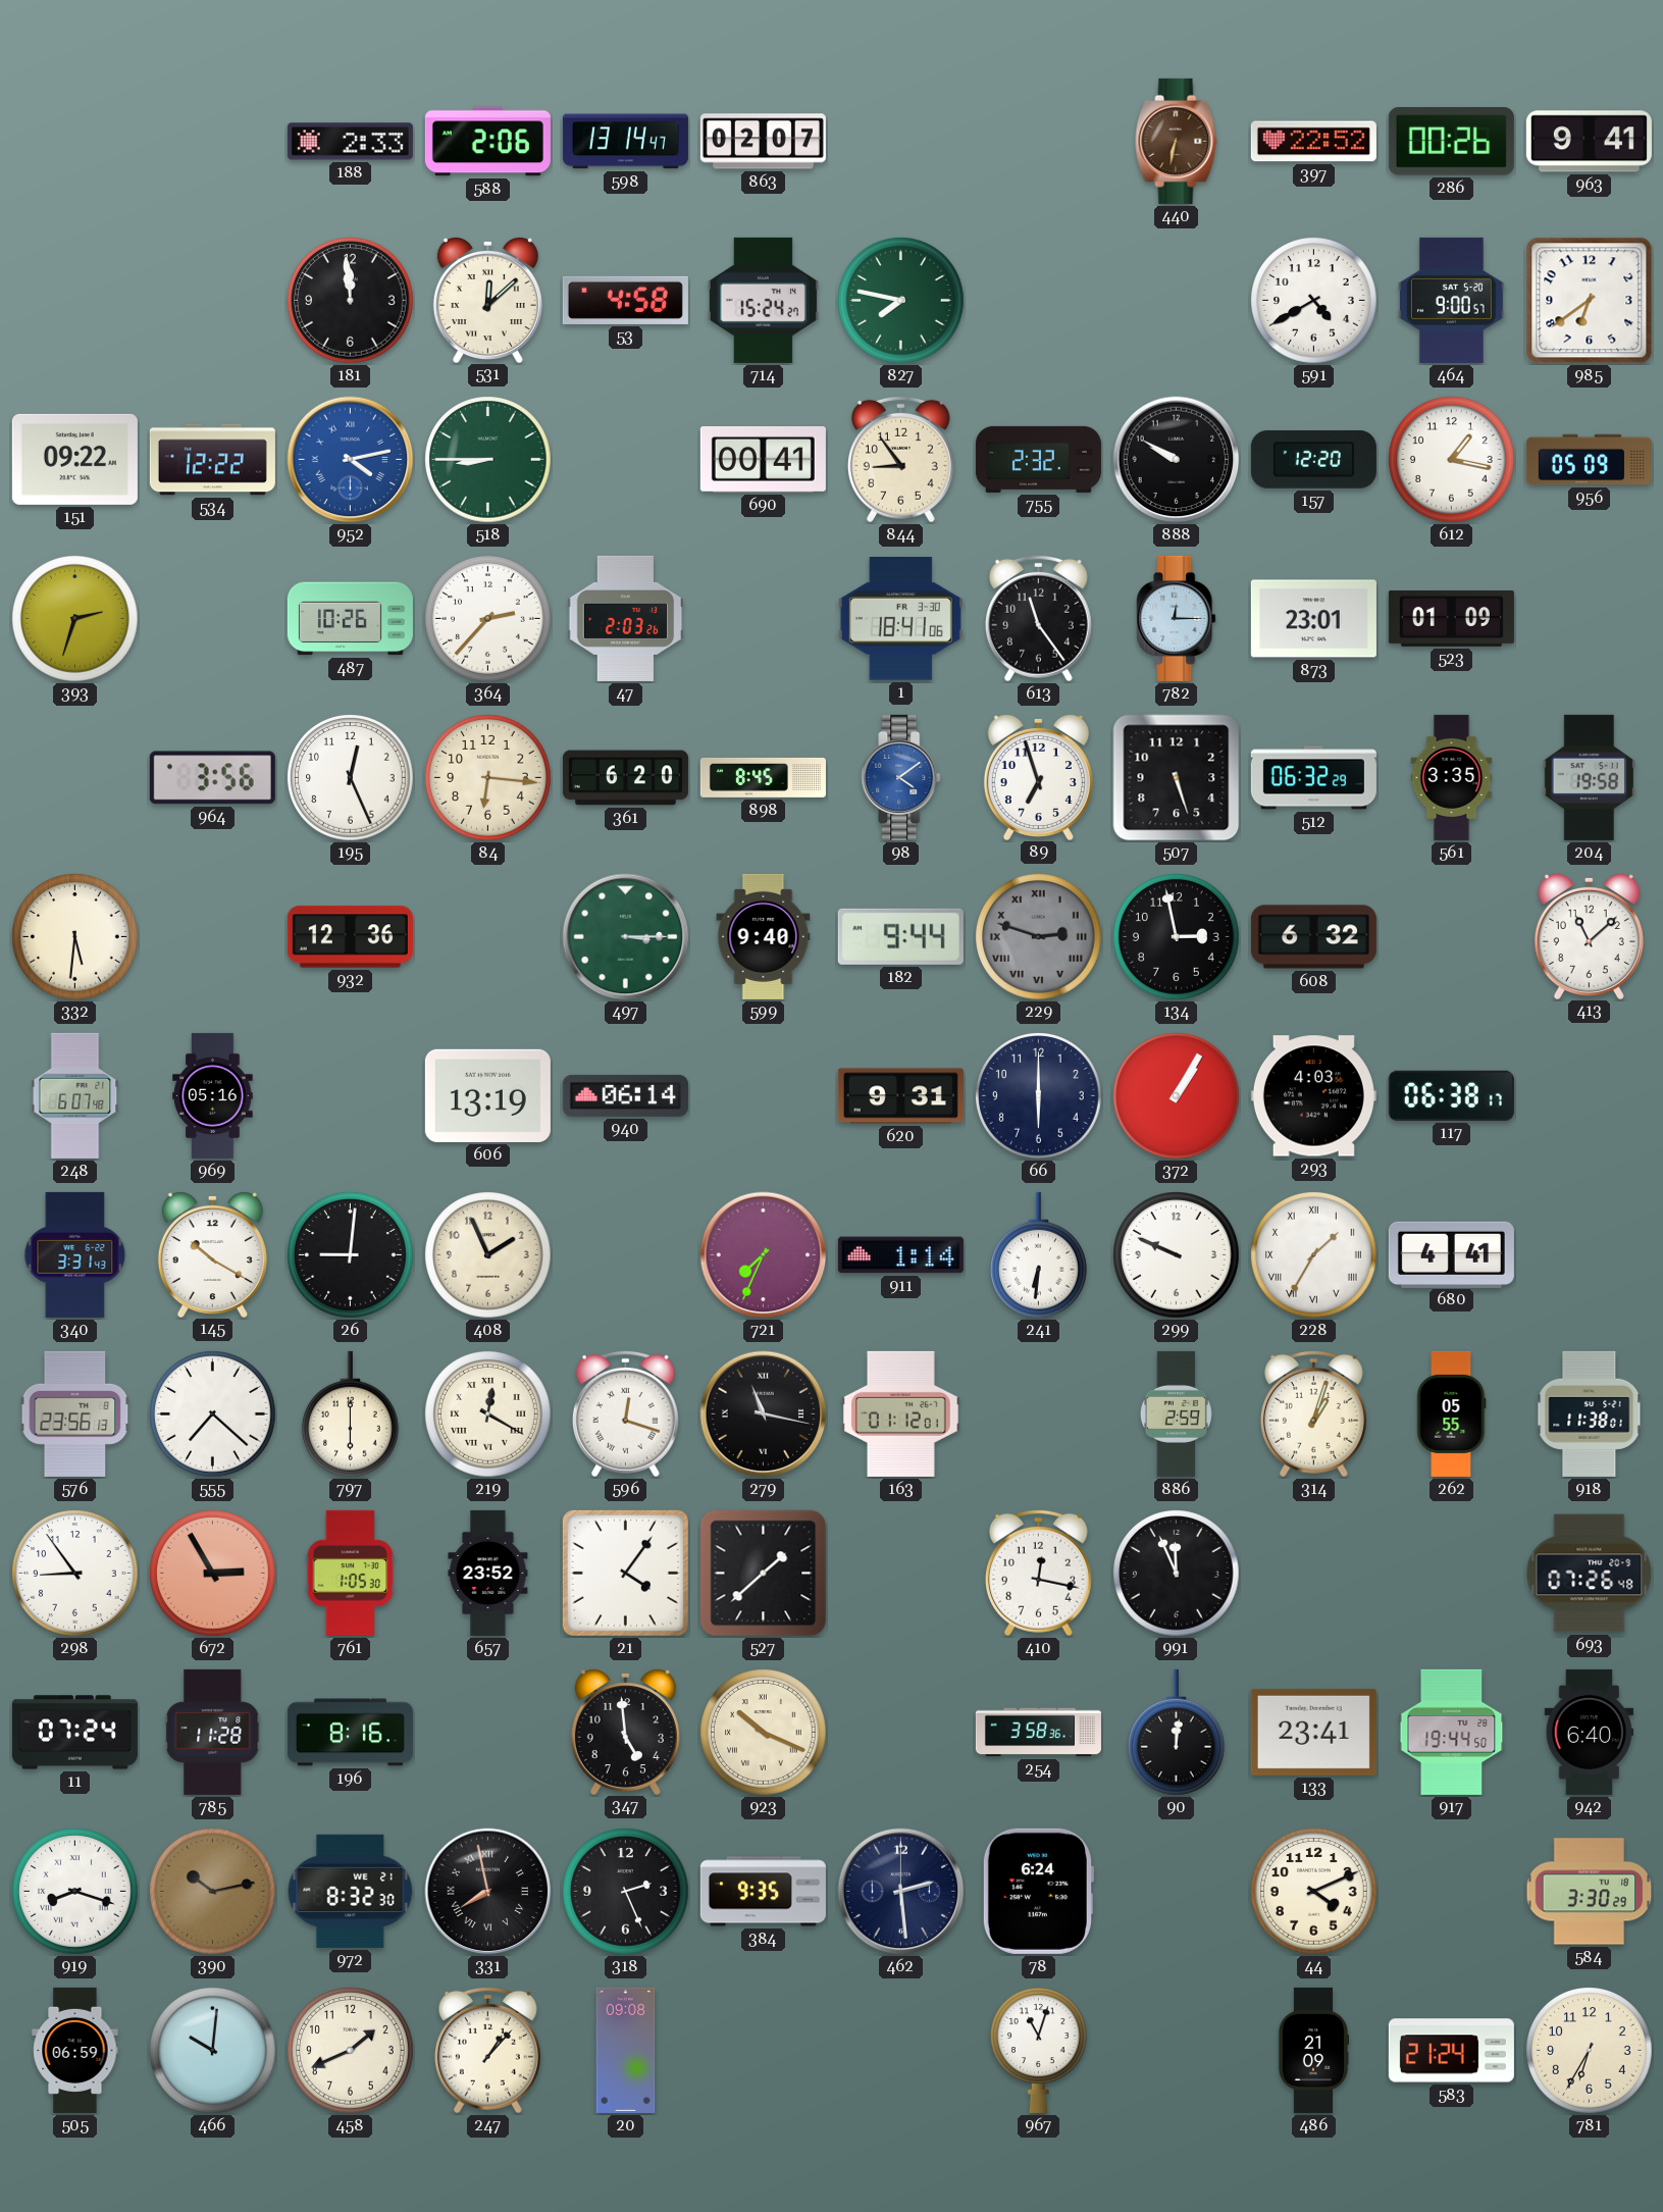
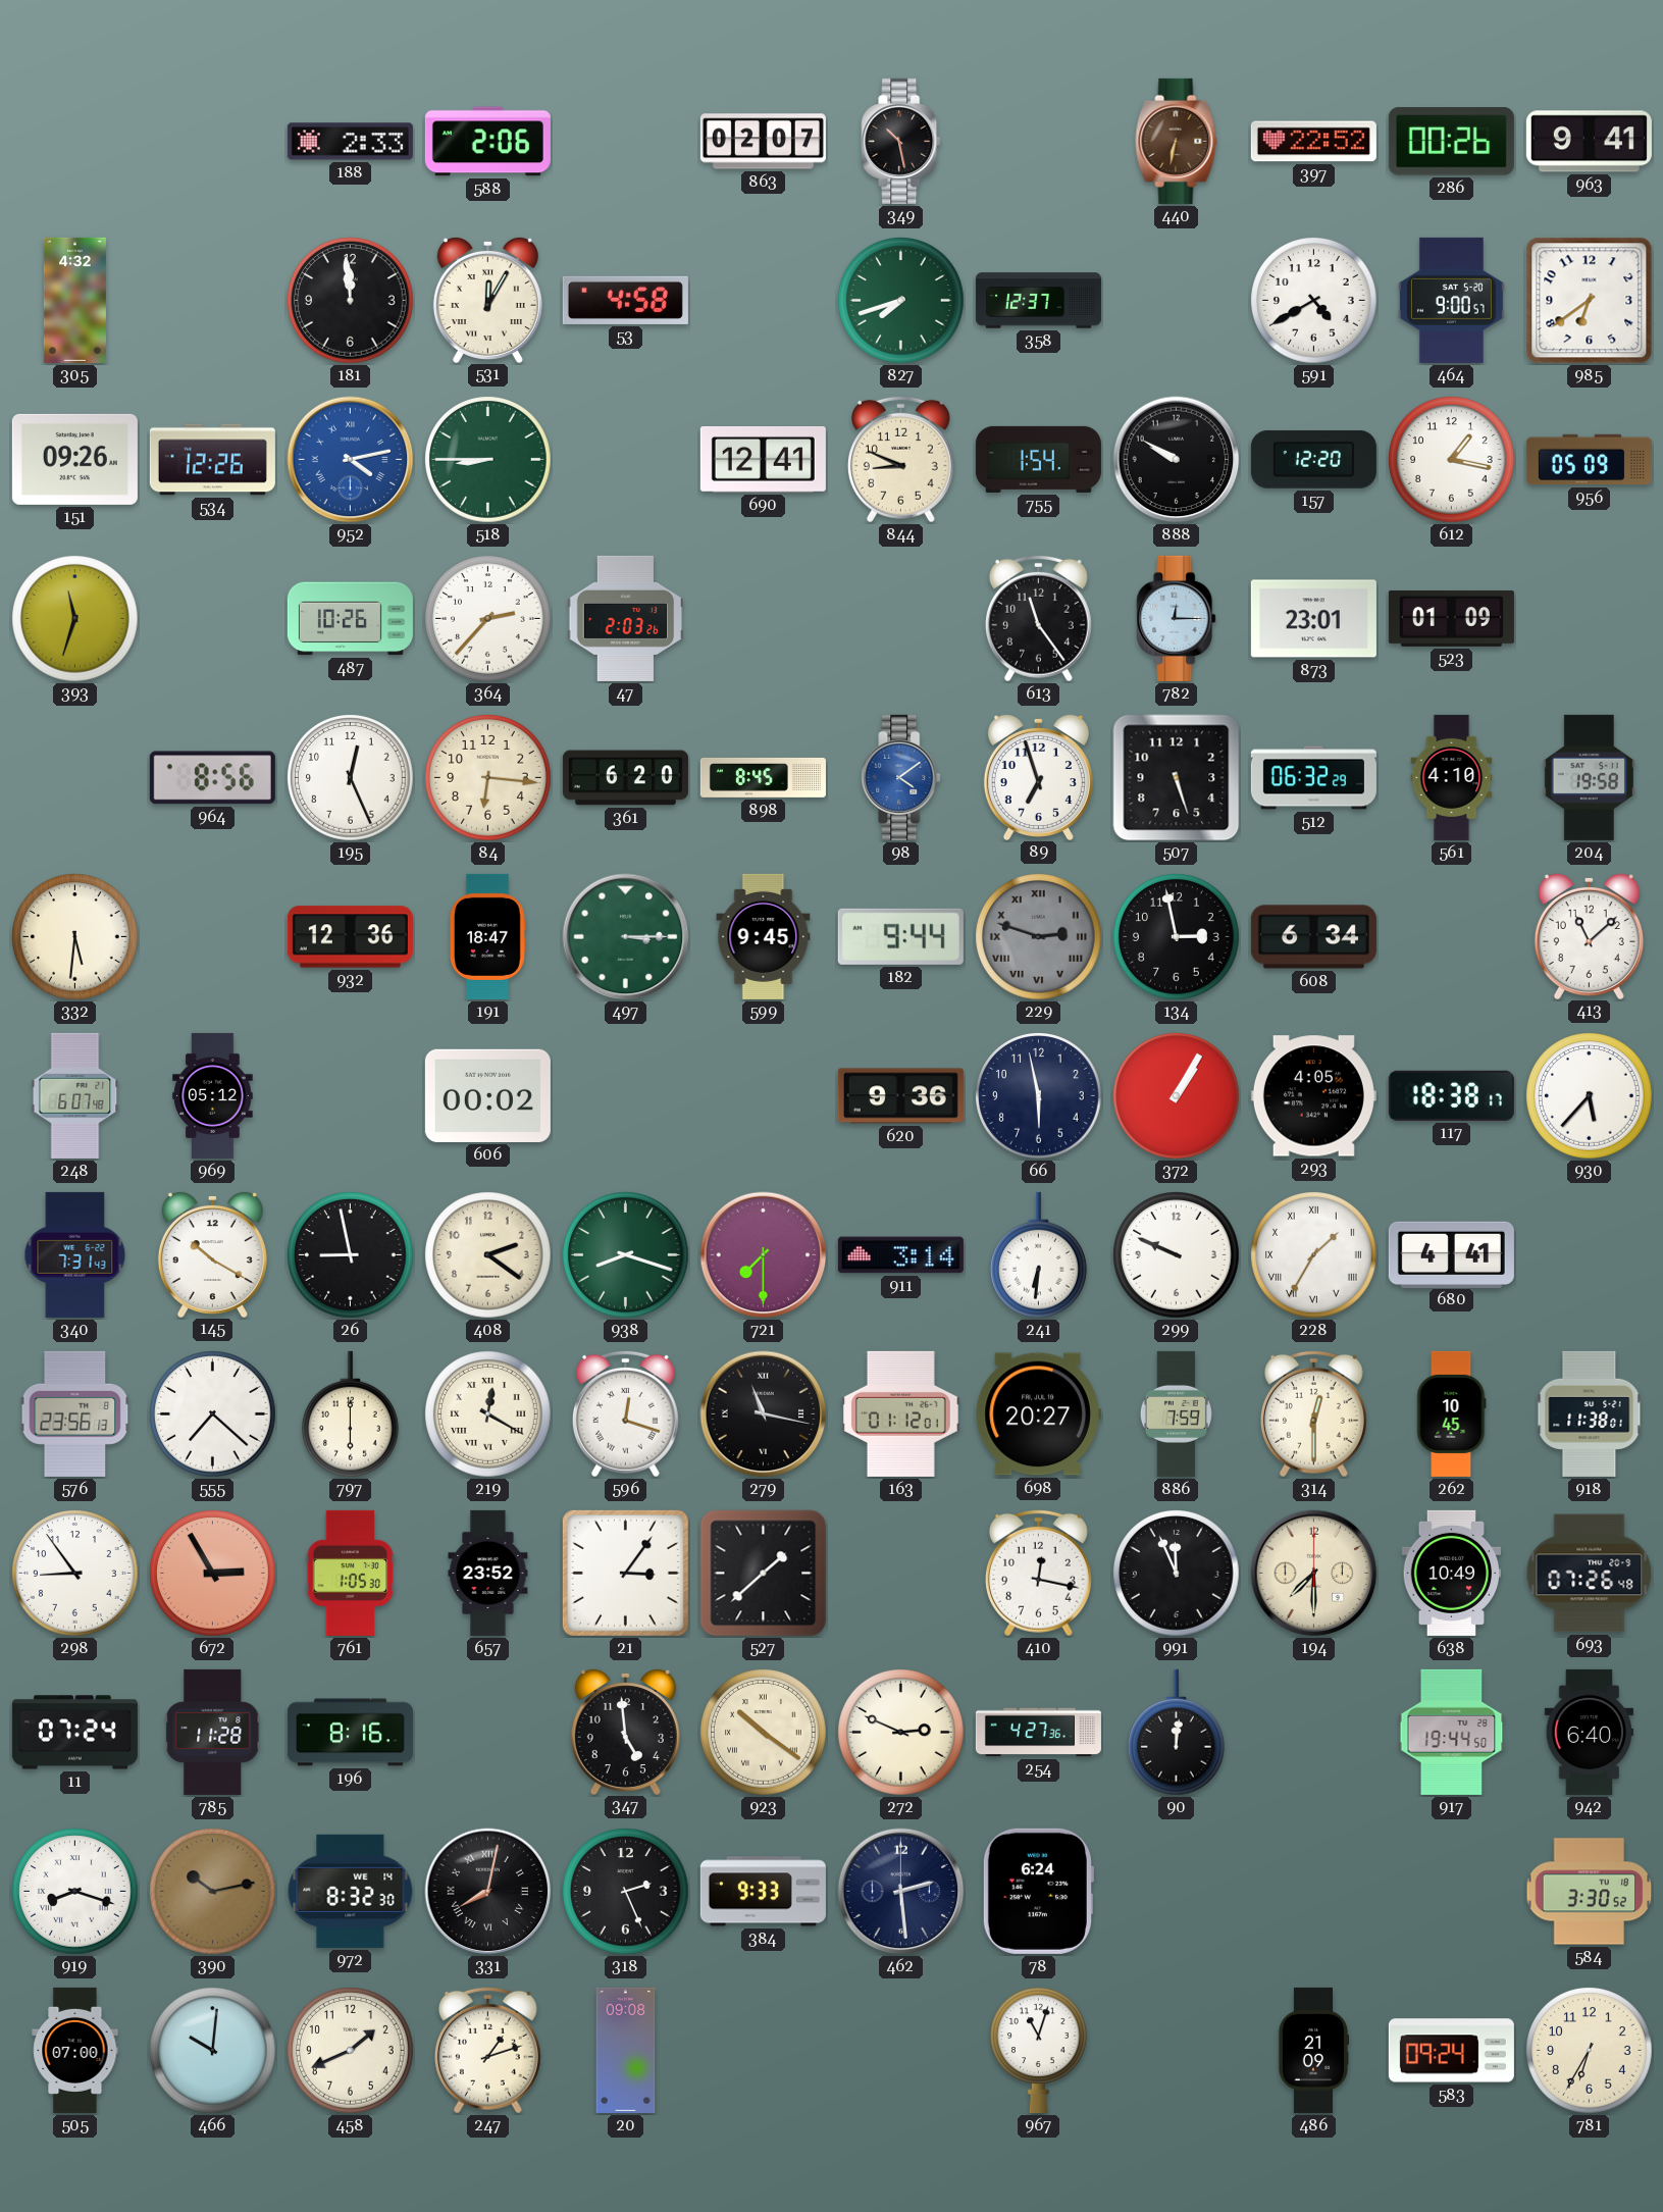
598: 13:14 -> none
349: none -> 10:28
305: none -> 4:32
531: 12:08 -> 12:05
714: 15:24 -> none
827: 7:47 -> 7:42
358: none -> 12:37
151: 09:22 -> 09:26
534: 12:22 -> 12:26
690: 00:41 -> 12:41
844: 8:54 -> 8:49
755: 2:32 -> 1:54
393: 2:33 -> 11:33
1: 18:41 -> none
964: 3:56 -> 8:56
561: 3:35 -> 4:10
191: none -> 18:47
599: 9:40 -> 9:45
608: 6:32 -> 6:34
969: 05:16 -> 05:12
606: 13:19 -> 00:02
940: 06:14 -> none
620: 9:31 -> 9:36
66: 6:00 -> 5:58
293: 4:03 -> 4:05
117: 06:38 -> 18:38
930: none -> 5:37
340: 3:31 -> 7:31
26: 9:01 -> 8:58
408: 1:56 -> 2:21
938: none -> 8:18
721: 7:34 -> 7:30
911: 1:14 -> 3:14
698: none -> 20:27
886: 2:59 -> 7:59
314: 1:03 -> 12:30
262: 05:55 -> 10:45
21: 4:06 -> 3:06
194: none -> 7:30
638: none -> 10:49
923: 10:19 -> 10:21
272: none -> 2:49
254: 3:58 -> 4:27
133: 23:41 -> none
972 date: WE 21 -> WE 14
331: 7:58 -> 8:02
384: 9:35 -> 9:33
44: 4:11 -> none
584: 3:30:29 -> 3:30:52
505: 06:59 -> 07:00
247: 1:07 -> 1:12
583: 21:24 -> 09:24
